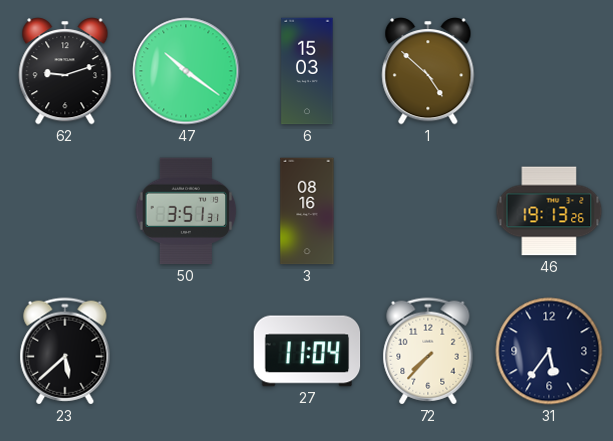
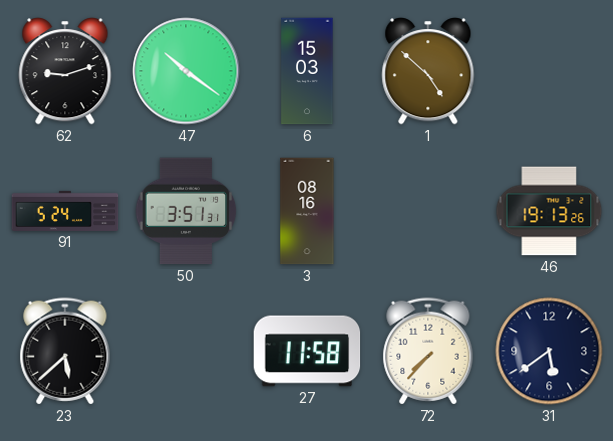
91: none -> 5:24
27: 11:04 -> 11:58
31: 5:36 -> 5:39
